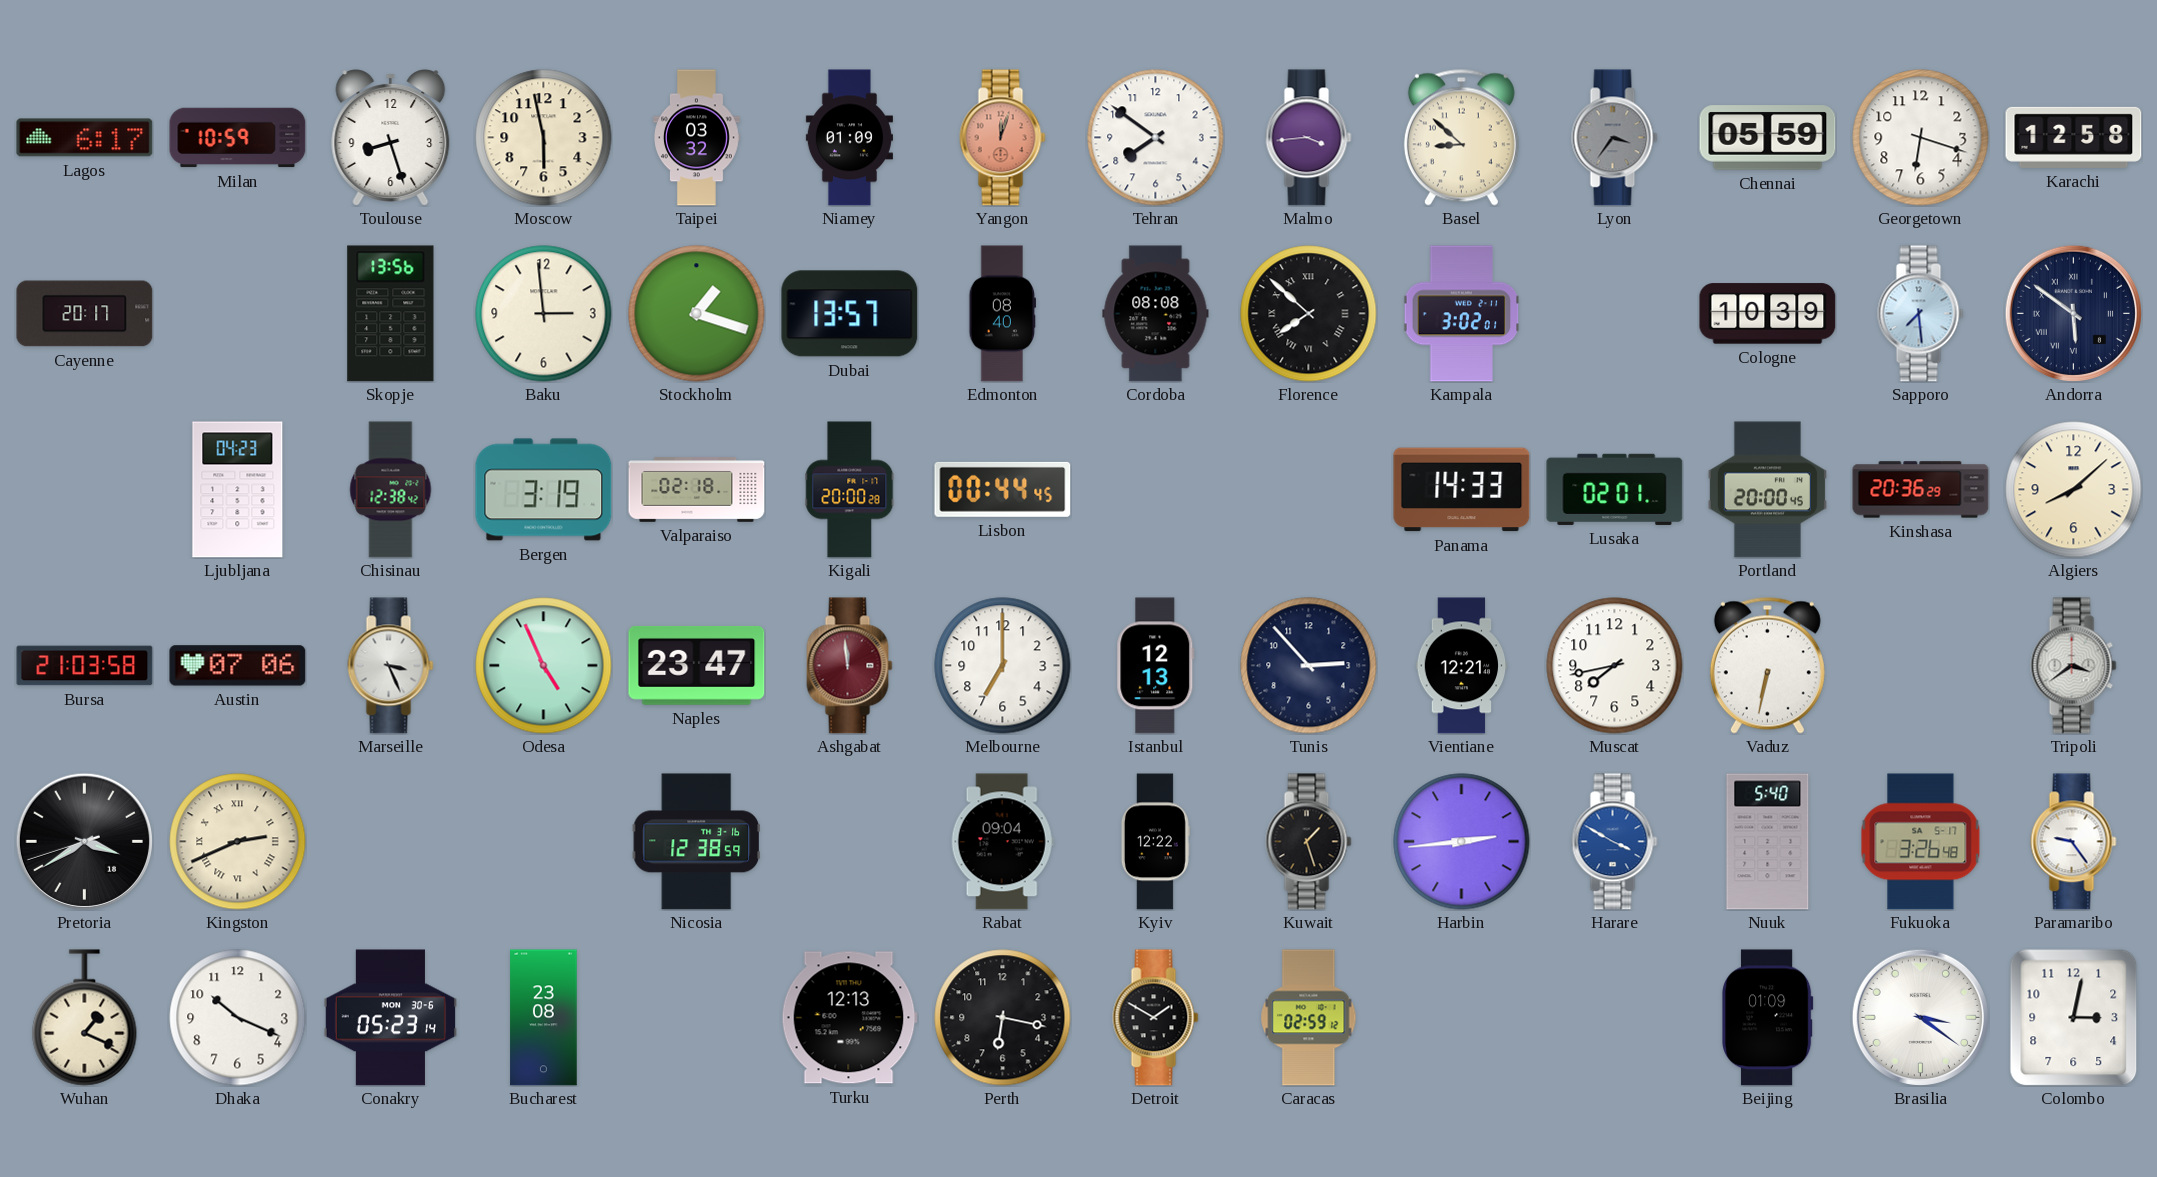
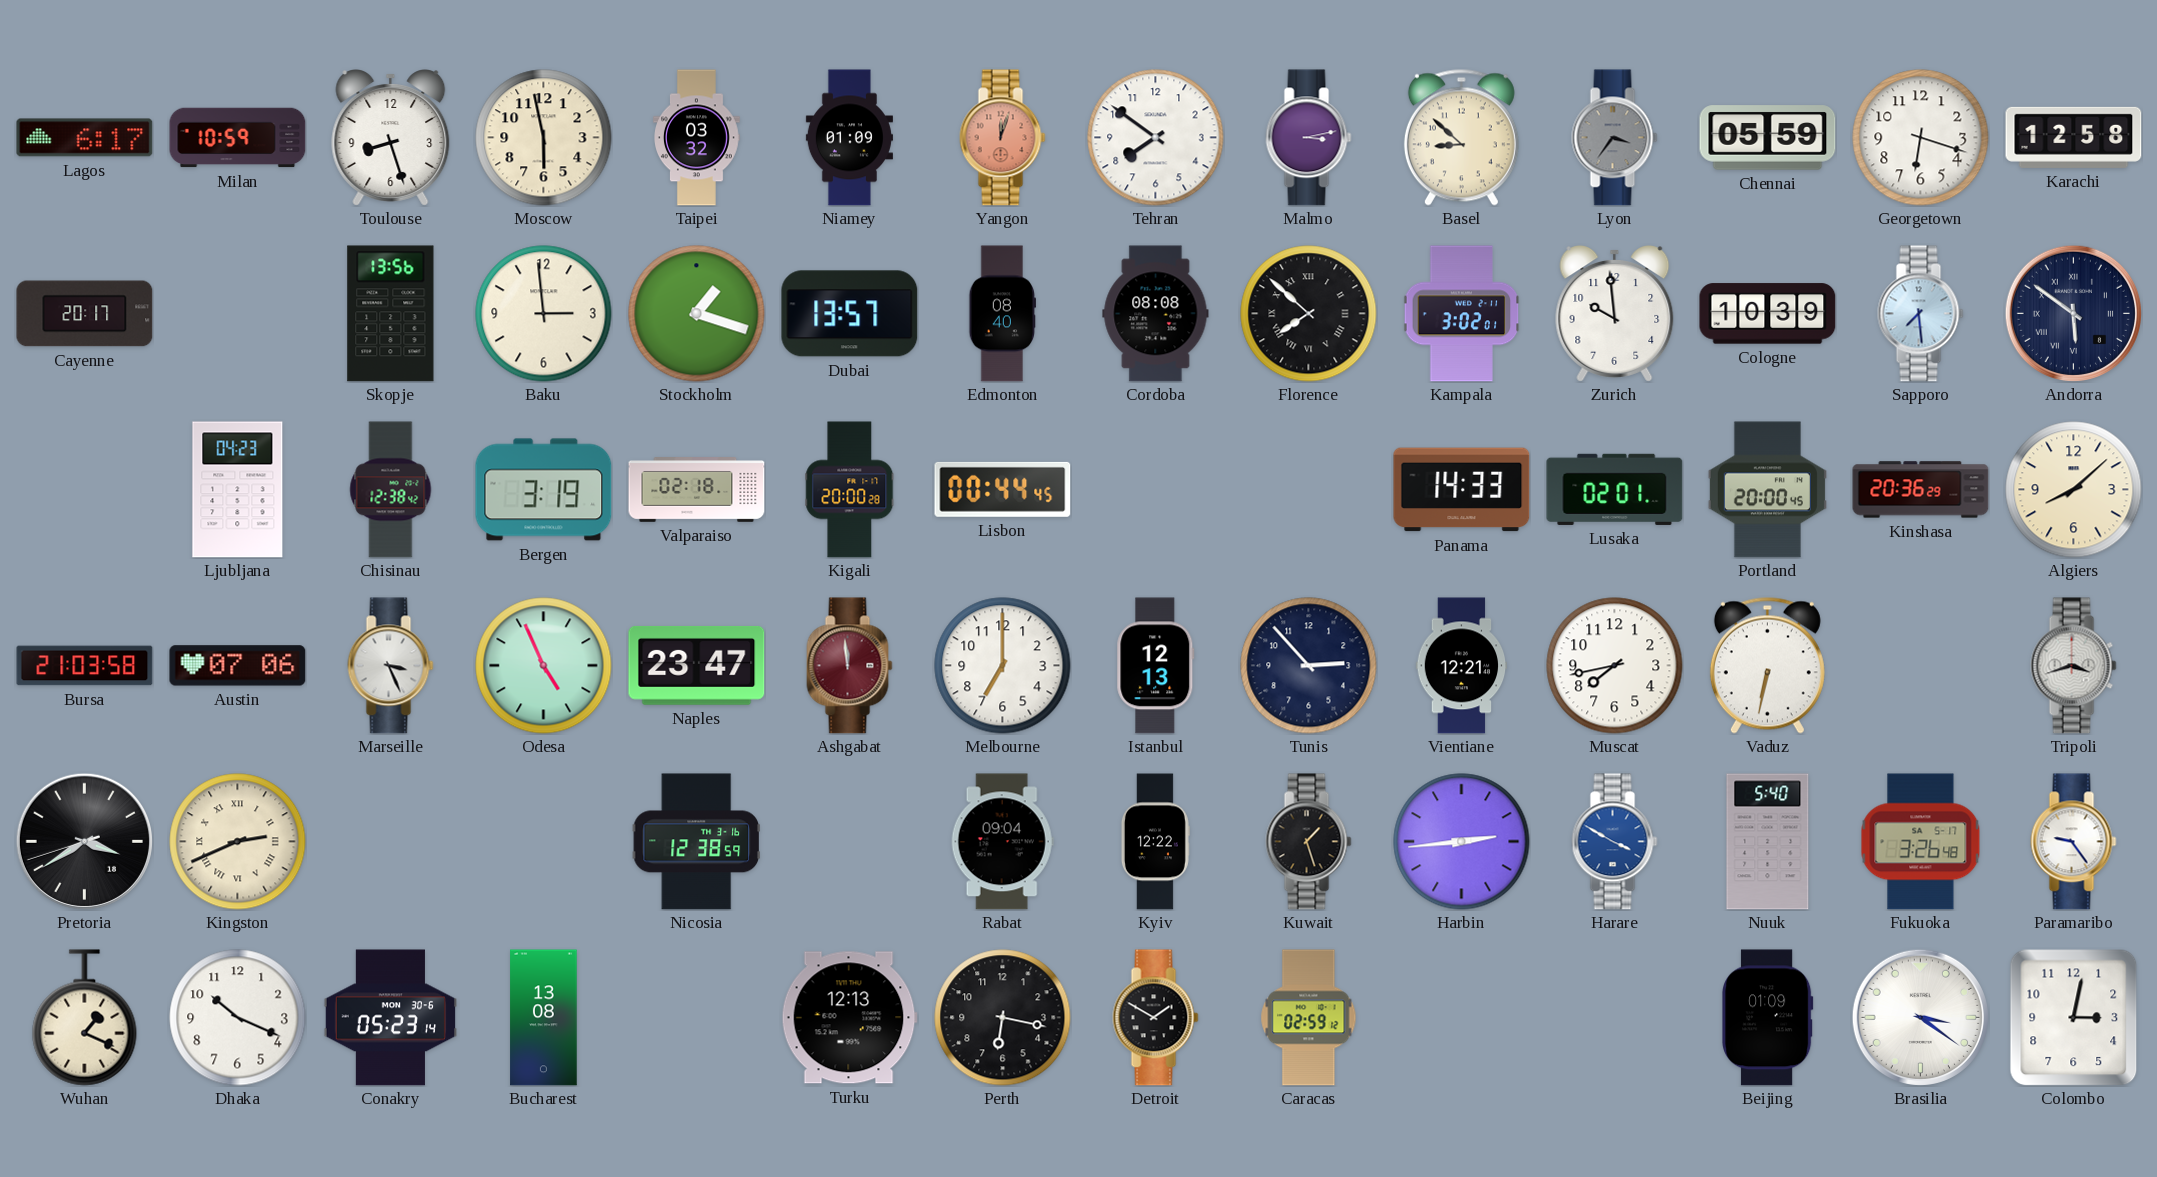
Malmo: 3:44 -> 3:13
Zurich: none -> 9:59
Tripoli: 3:39 -> 3:42
Bucharest: 23:08 -> 13:08
